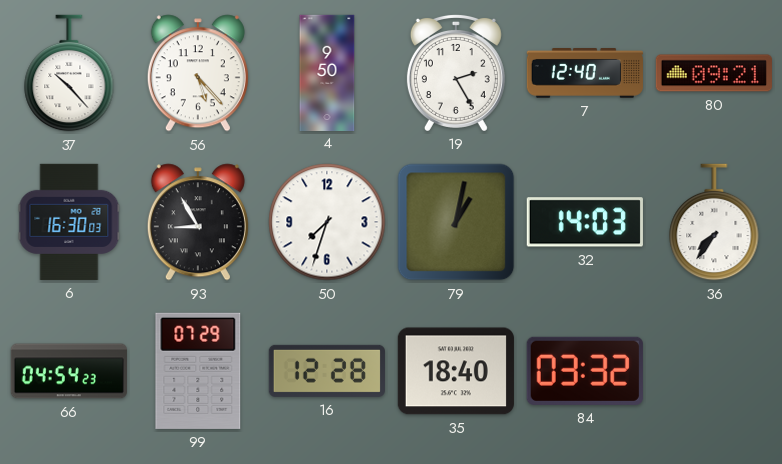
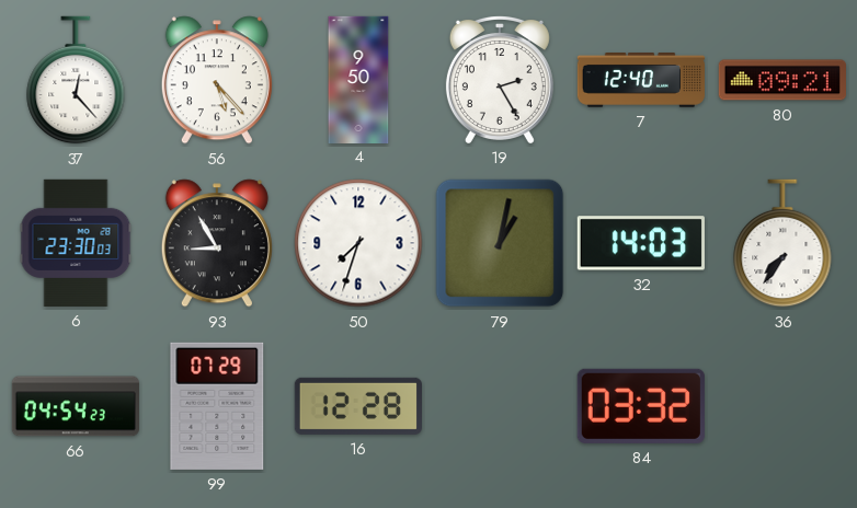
37: 10:23 -> 12:23
6: 16:30 -> 23:30
35: 18:40 -> none
